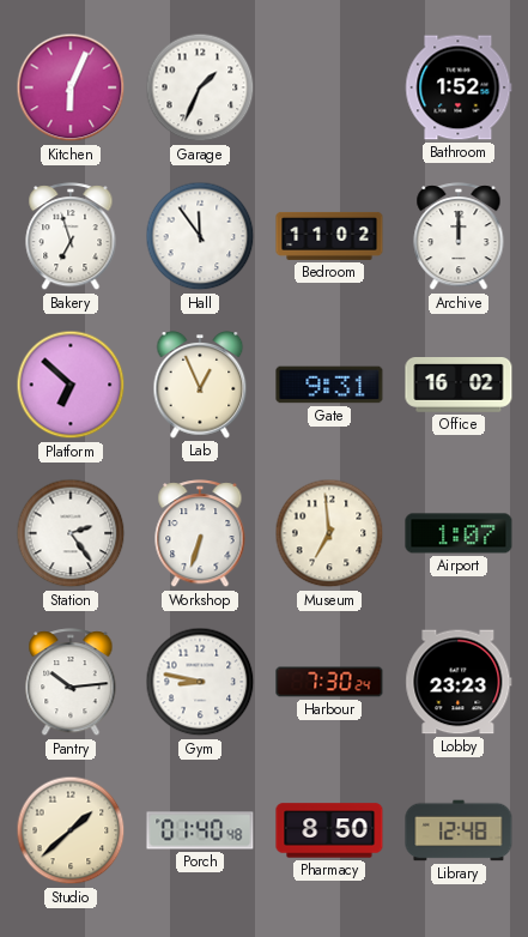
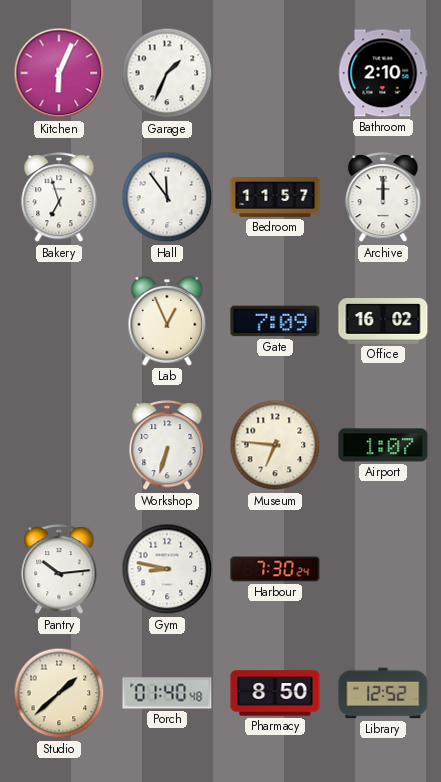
Bathroom: 1:52 -> 2:10
Bedroom: 11:02 -> 11:57
Platform: 6:52 -> none
Gate: 9:31 -> 7:09
Station: 2:24 -> none
Museum: 6:59 -> 6:46
Lobby: 23:23 -> none
Library: 12:48 -> 12:52
